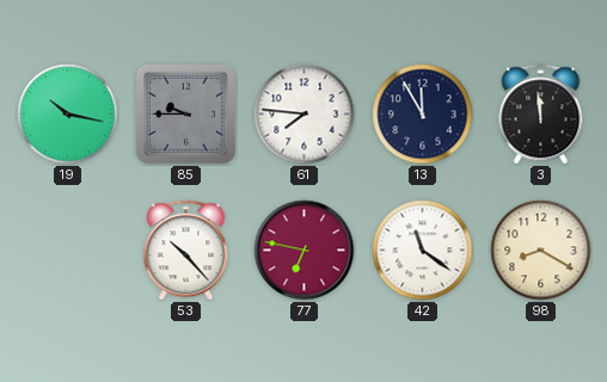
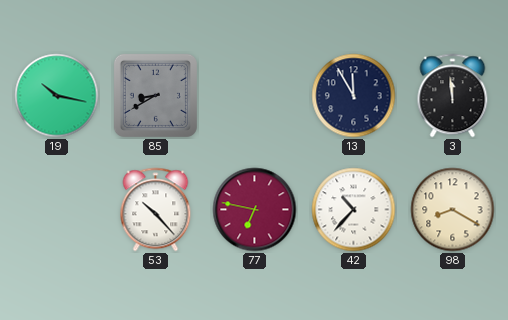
85: 9:45 -> 8:40
61: 7:46 -> none
42: 11:21 -> 10:37
